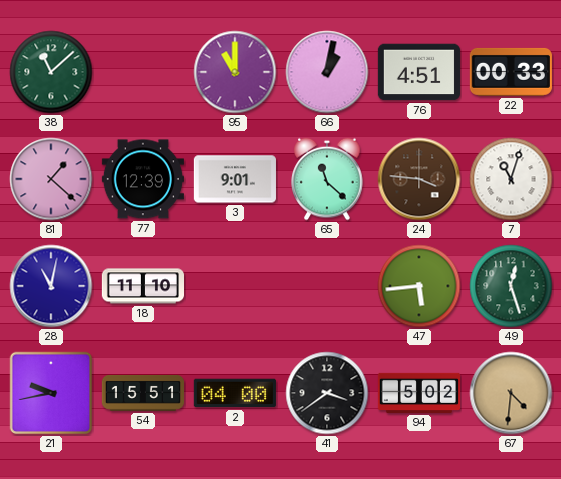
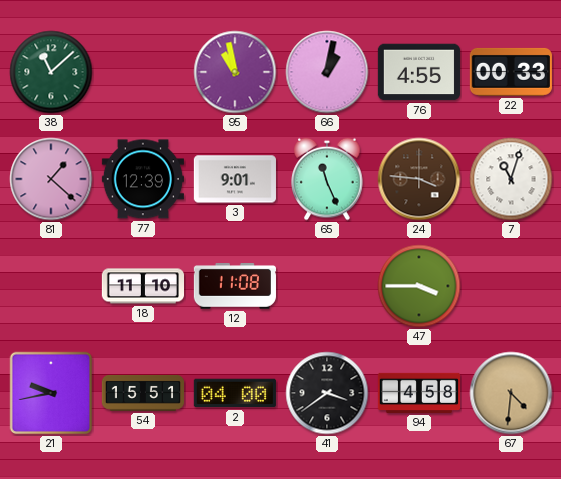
95: 11:00 -> 10:58
76: 4:51 -> 4:55
65: 11:22 -> 11:26
28: 11:02 -> none
12: none -> 11:08
47: 5:44 -> 3:45
49: 12:27 -> none
94: 5:02 -> 4:58
